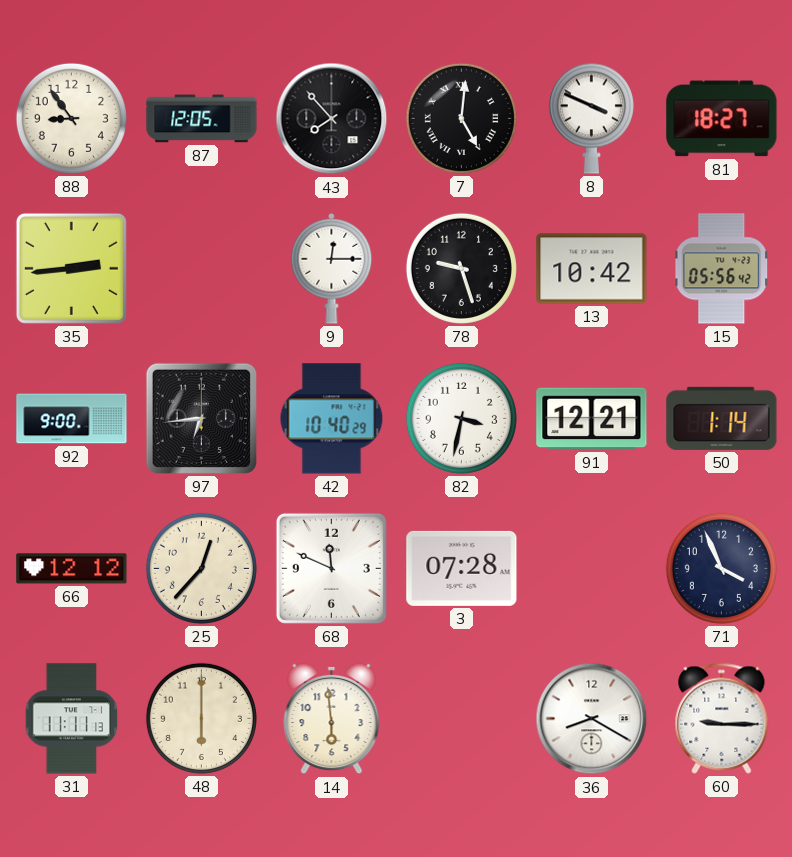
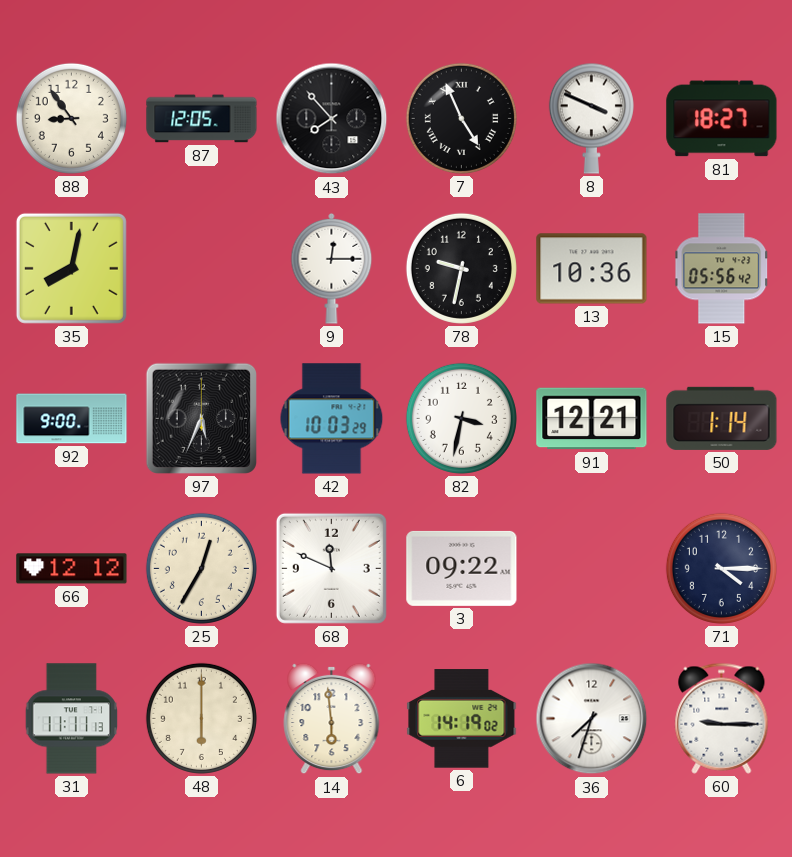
7: 5:01 -> 4:56
35: 2:44 -> 8:02
78: 9:27 -> 9:32
13: 10:42 -> 10:36
97: 6:44 -> 5:34
42: 10:40 -> 10:03
25: 12:37 -> 12:35
3: 07:28 -> 09:22
71: 3:56 -> 4:15
6: none -> 14:19
36: 8:20 -> 7:33
